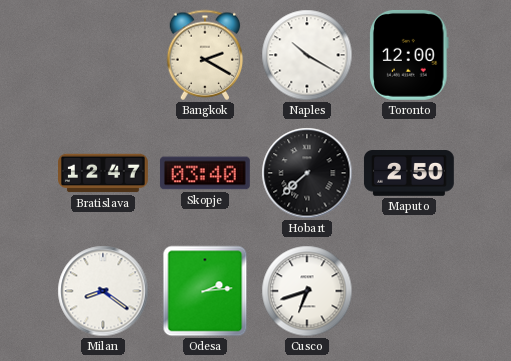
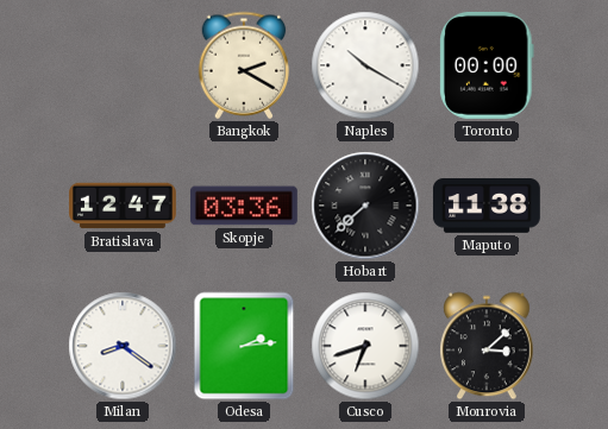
Toronto: 12:00 -> 00:00
Skopje: 03:40 -> 03:36
Maputo: 2:50 -> 11:38
Monrovia: none -> 3:08
